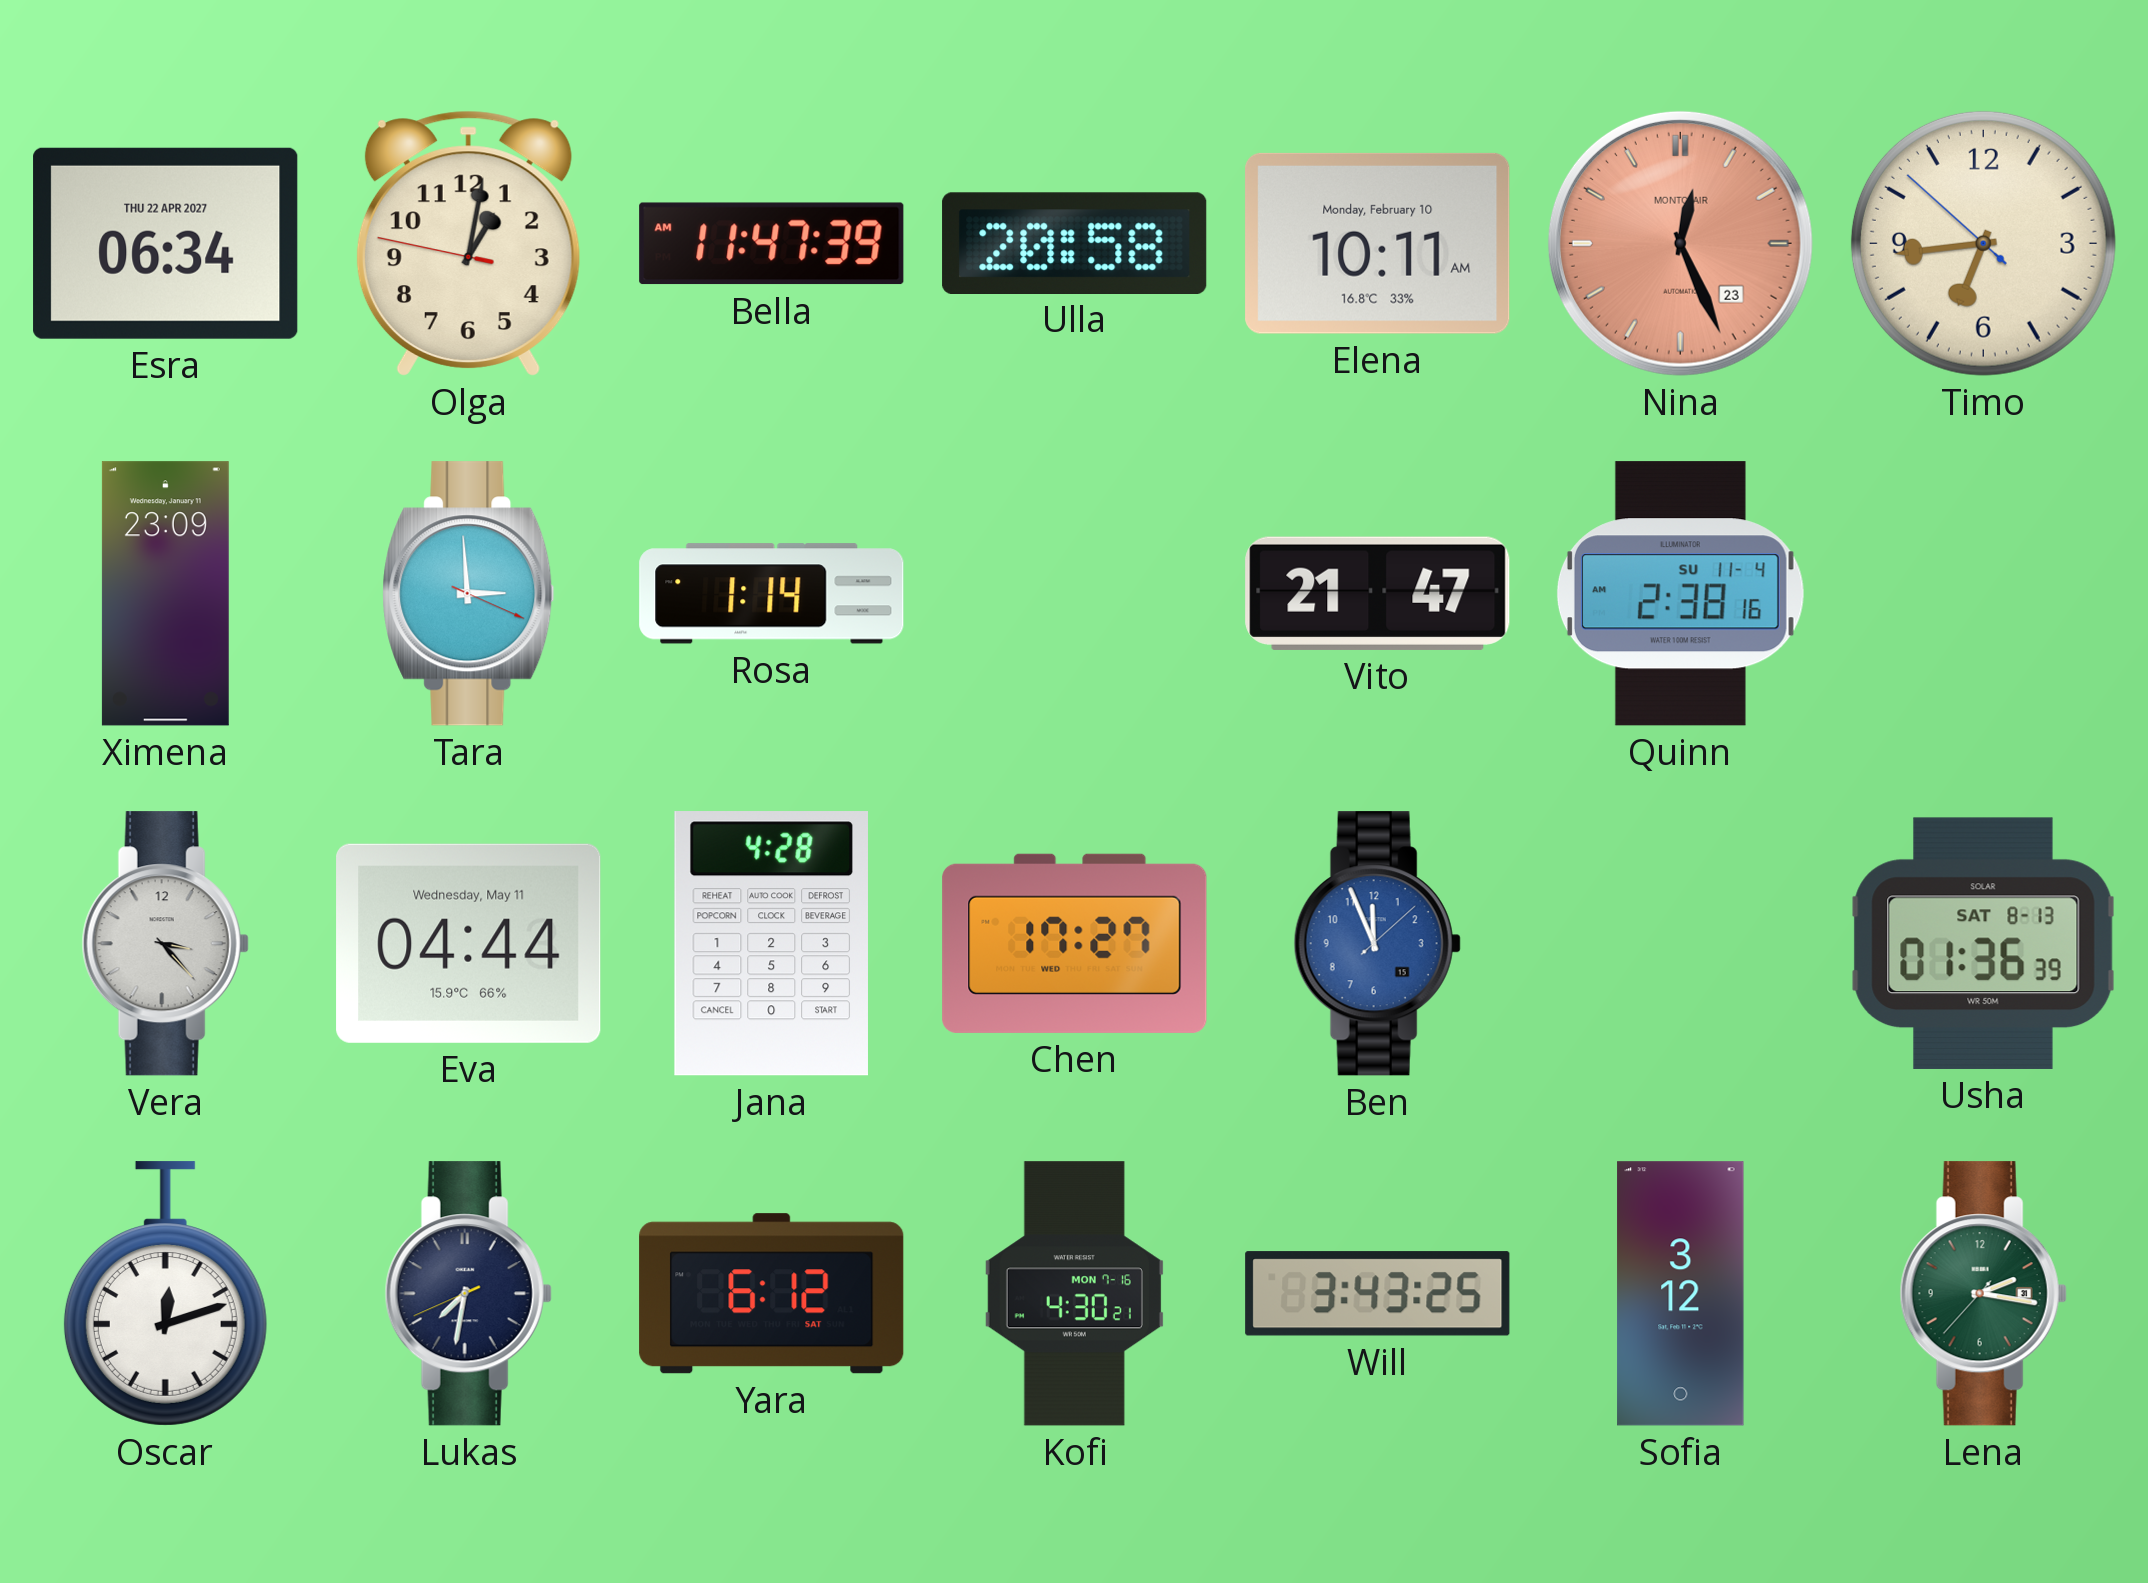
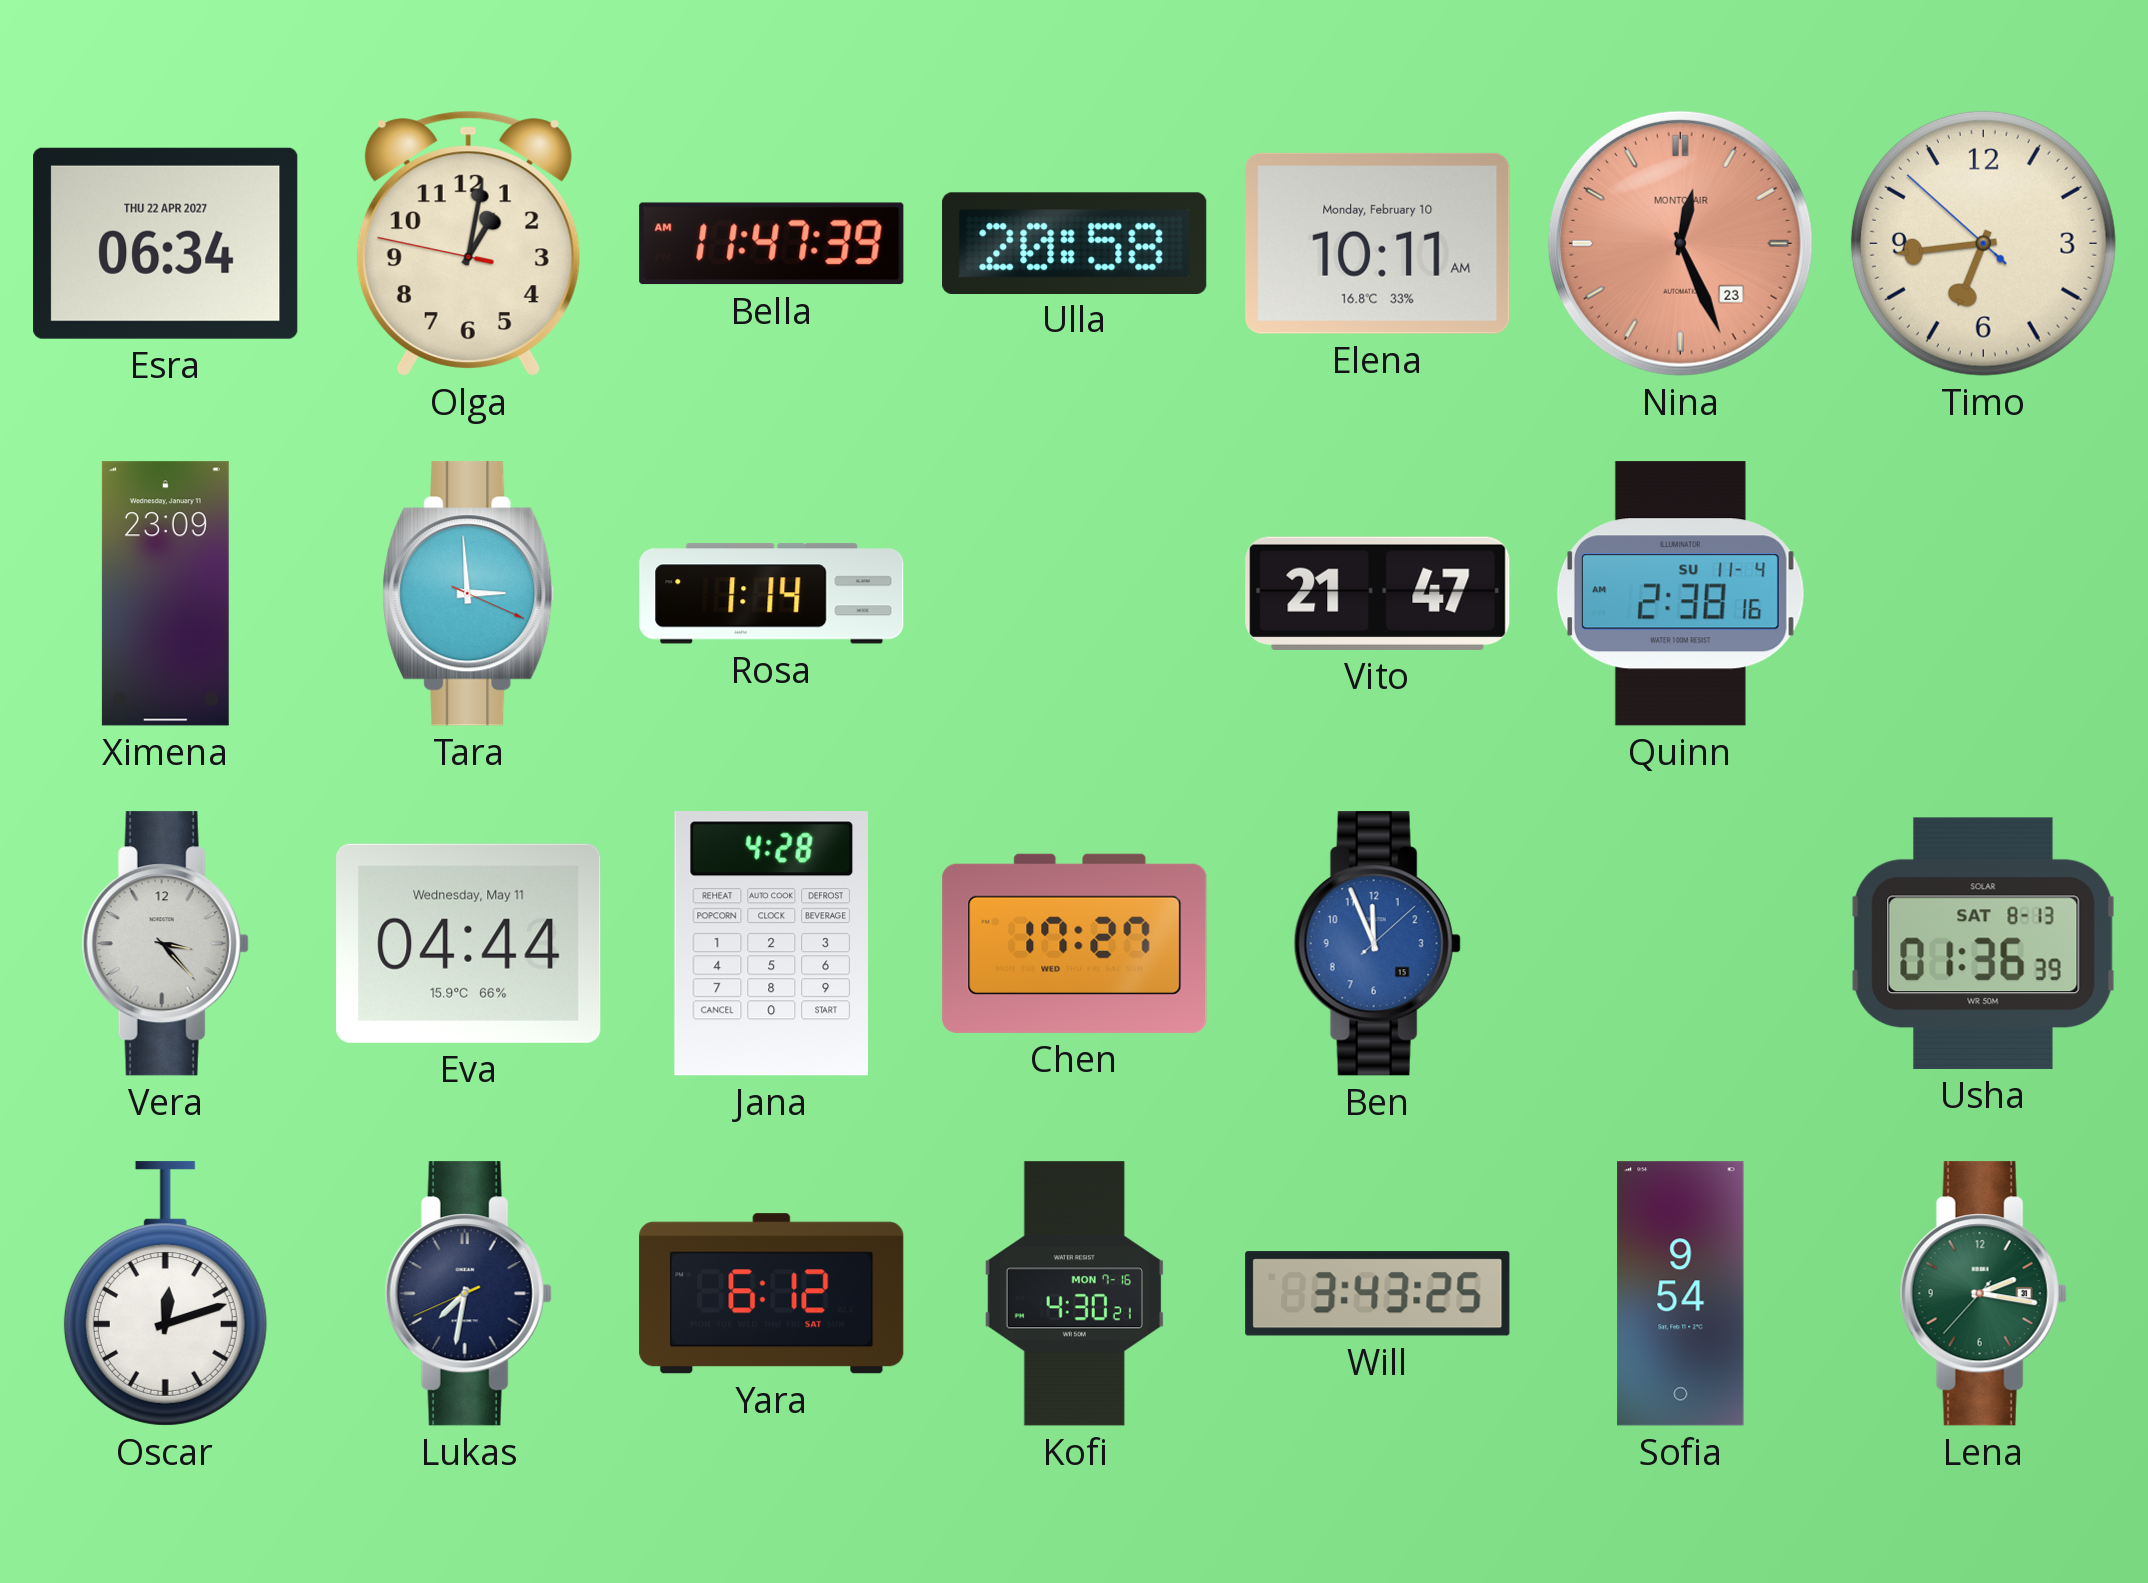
Sofia: 3:12 -> 9:54
